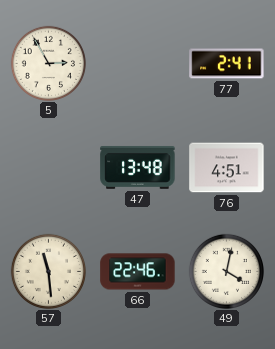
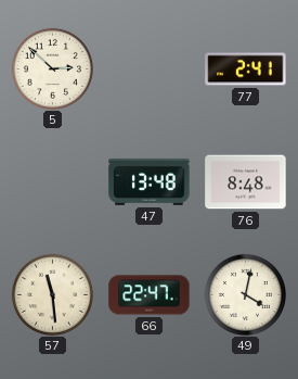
5: 2:55 -> 2:52
76: 4:51 -> 8:48
66: 22:46 -> 22:47
